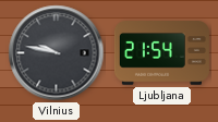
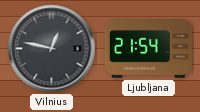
Vilnius: 9:47 -> 12:47
